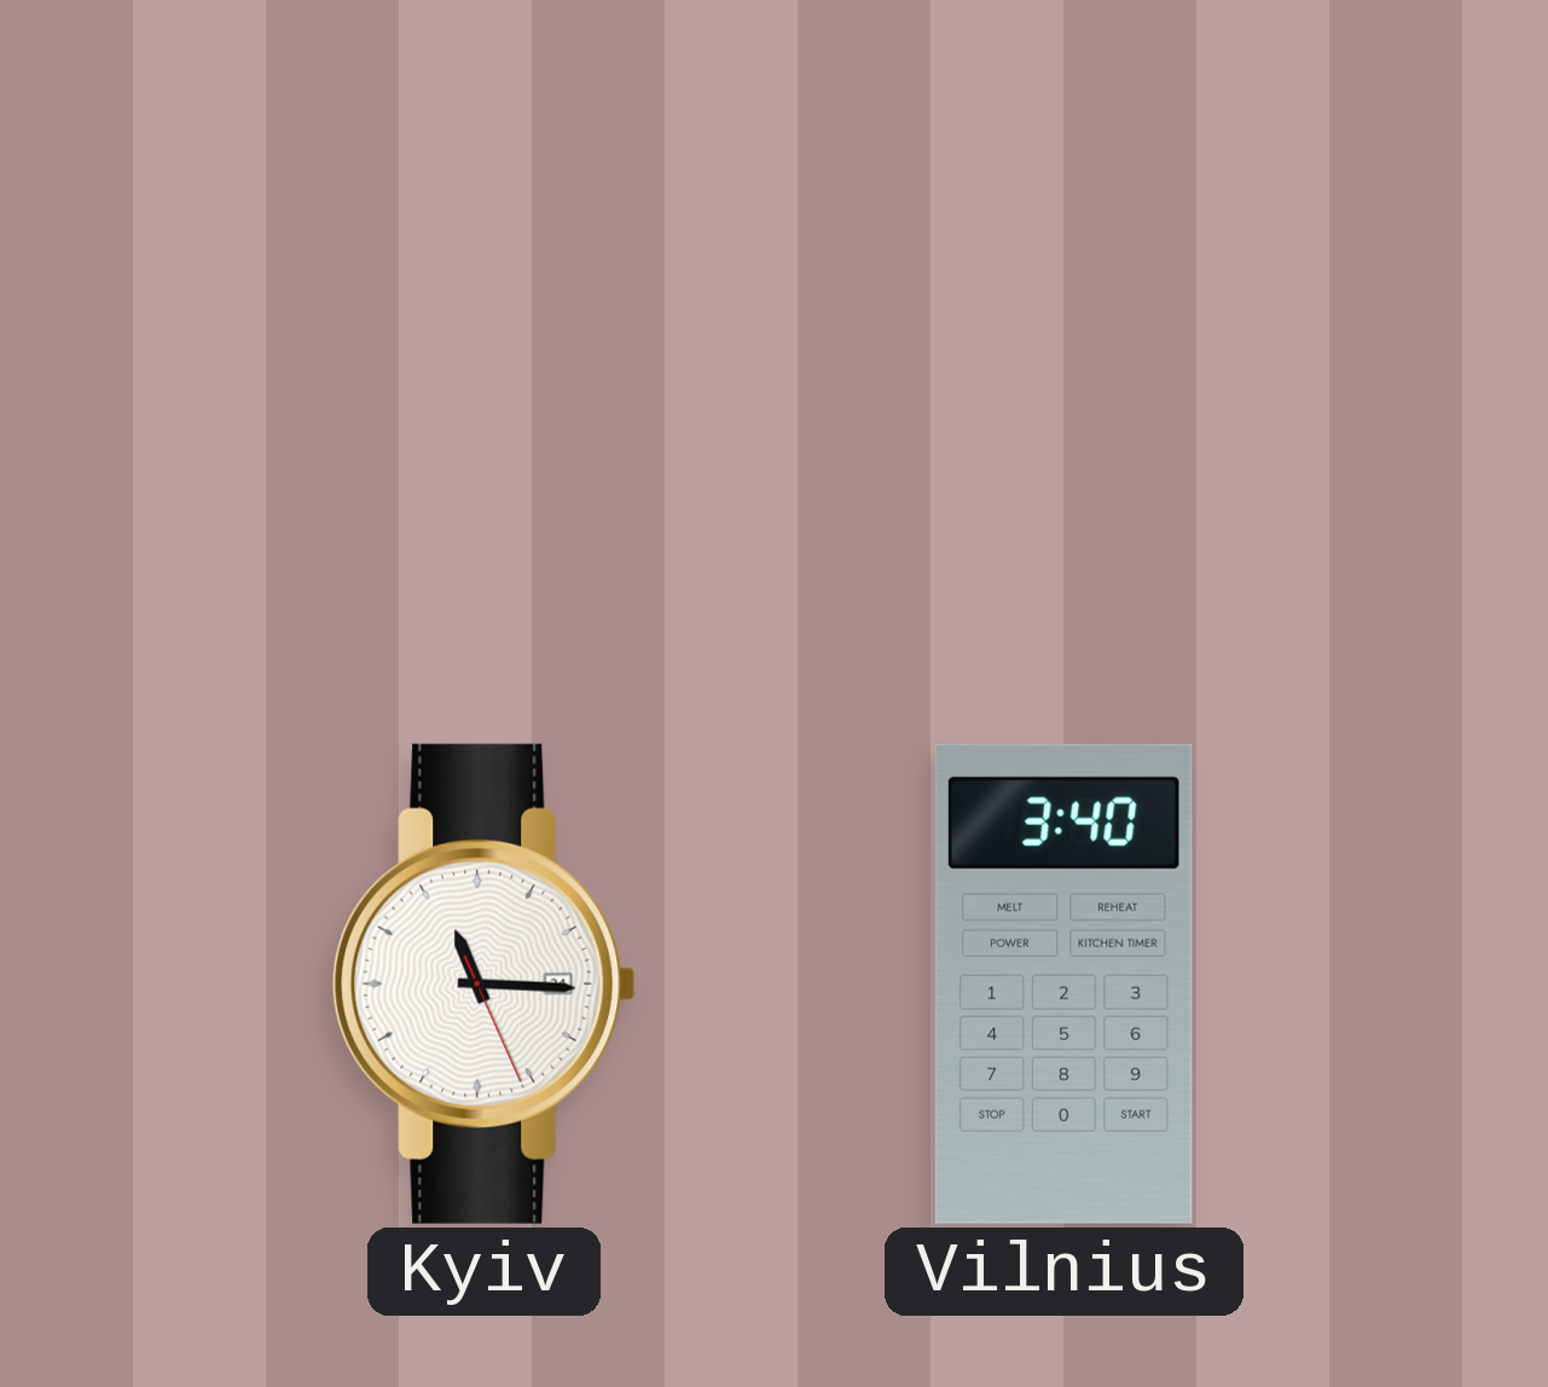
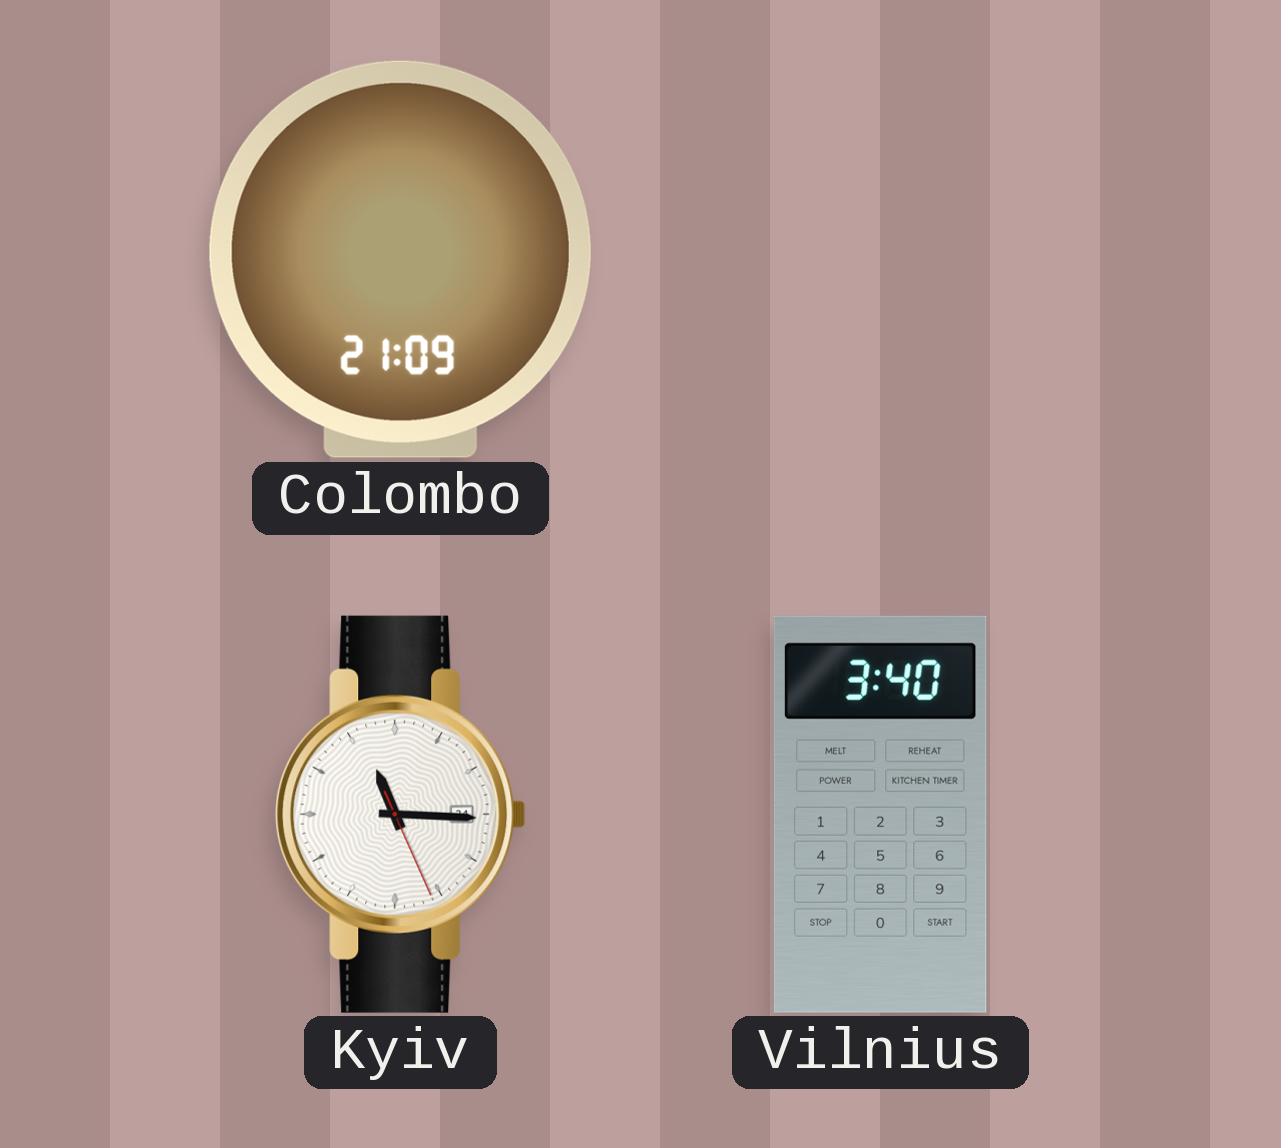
Colombo: none -> 21:09
